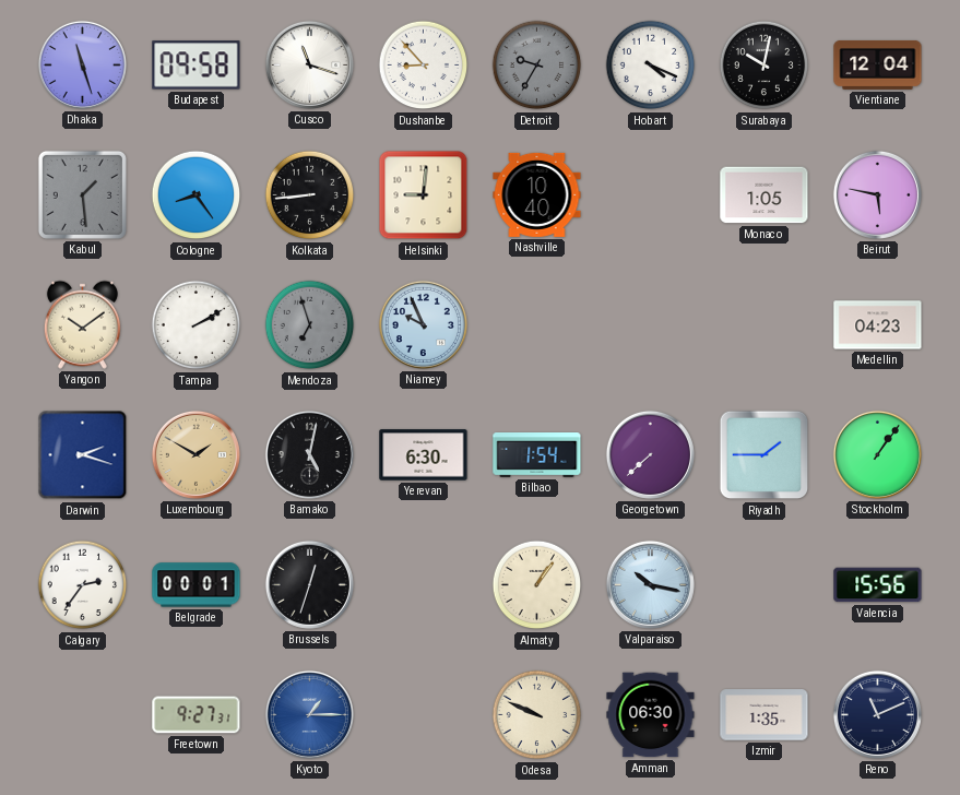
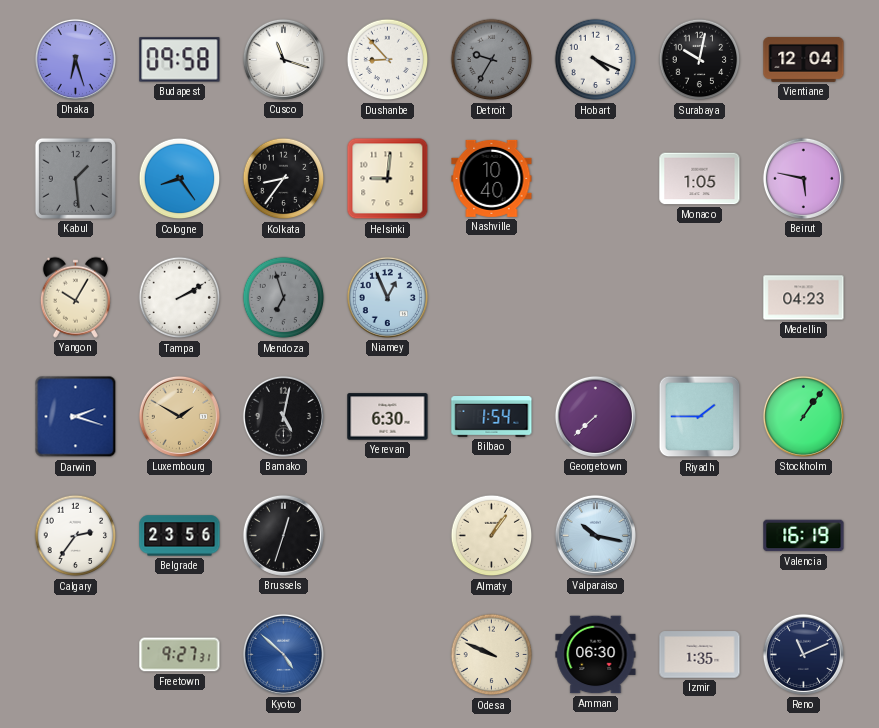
Dhaka: 11:27 -> 6:27
Kolkata: 8:44 -> 8:36
Yangon: 10:09 -> 10:05
Niamey: 9:56 -> 12:56
Belgrade: 00:01 -> 23:56
Valencia: 15:56 -> 16:19
Kyoto: 1:15 -> 4:52
